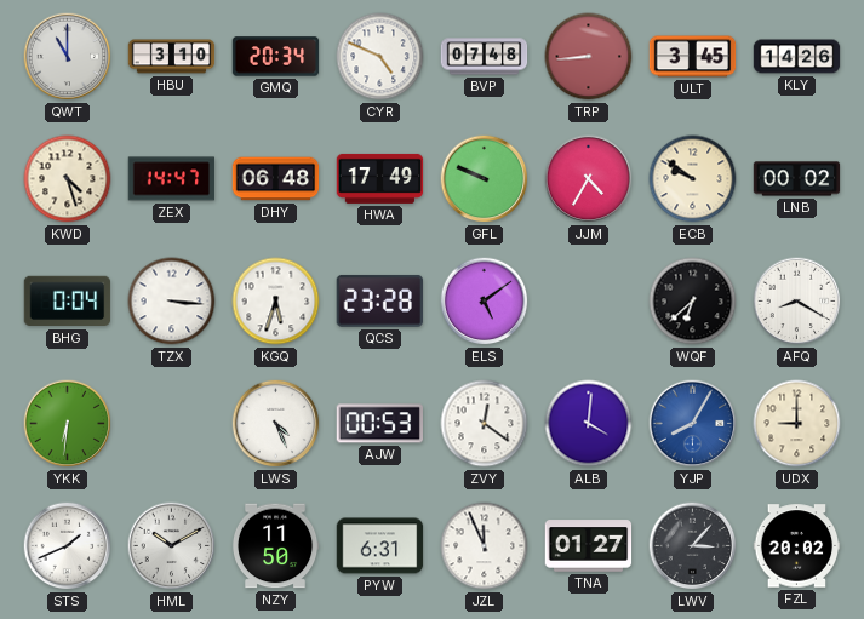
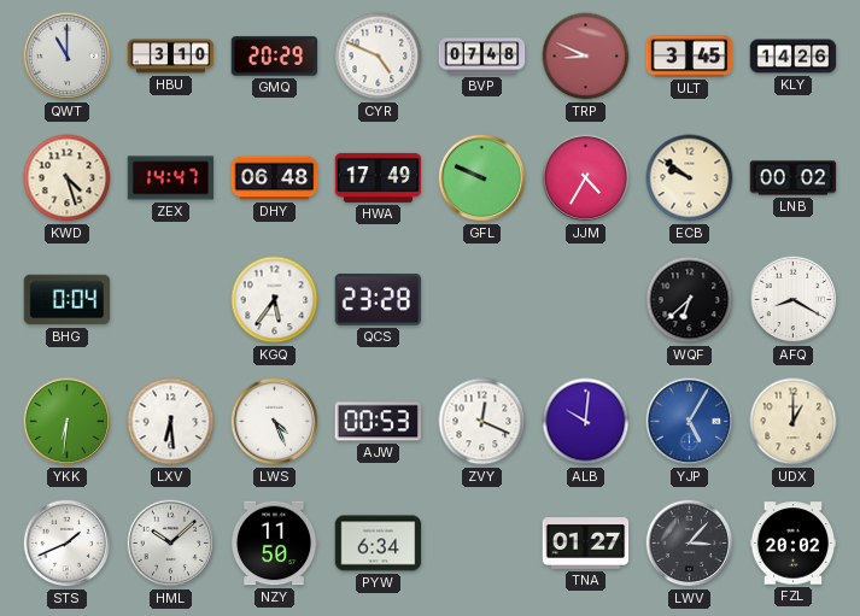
GMQ: 20:34 -> 20:29
TRP: 8:44 -> 8:49
TZX: 3:16 -> none
KGQ: 5:33 -> 5:36
ELS: 5:09 -> none
LXV: none -> 6:29
ZVY: 12:21 -> 12:19
ALB: 4:01 -> 10:01
YJP: 8:05 -> 5:05
UDX: 9:00 -> 1:00
HML: 10:10 -> 10:08
PYW: 6:31 -> 6:34
JZL: 11:56 -> none
